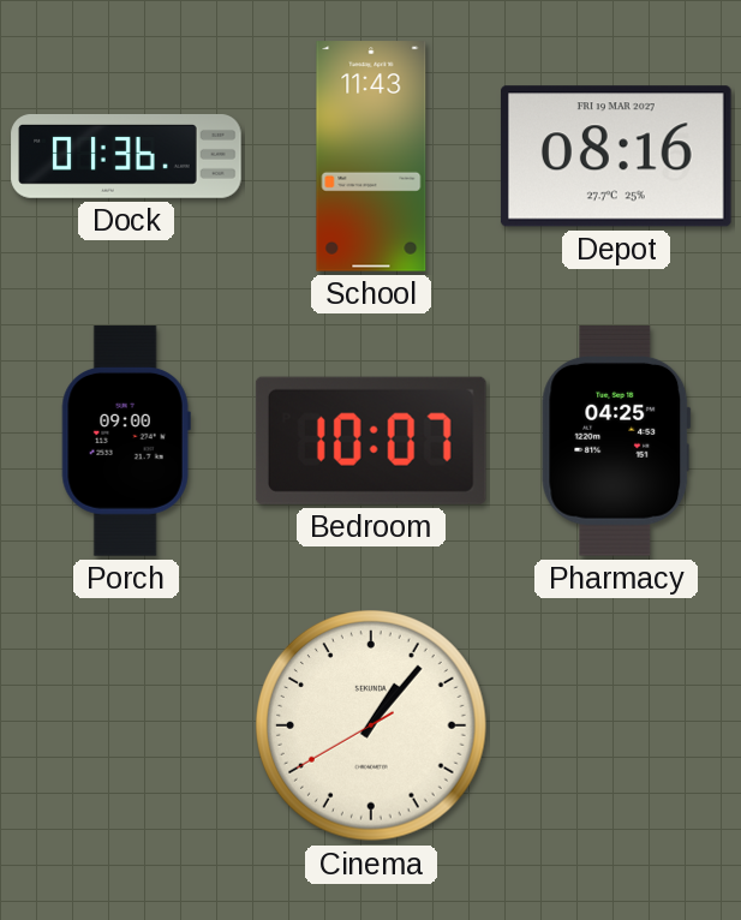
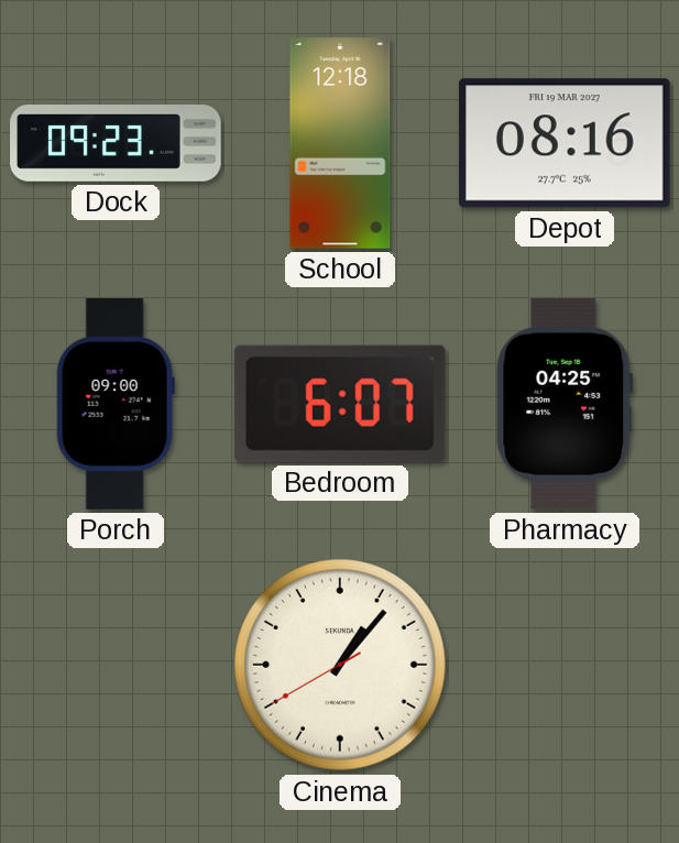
Dock: 01:36 -> 09:23
School: 11:43 -> 12:18
Bedroom: 10:07 -> 6:07
